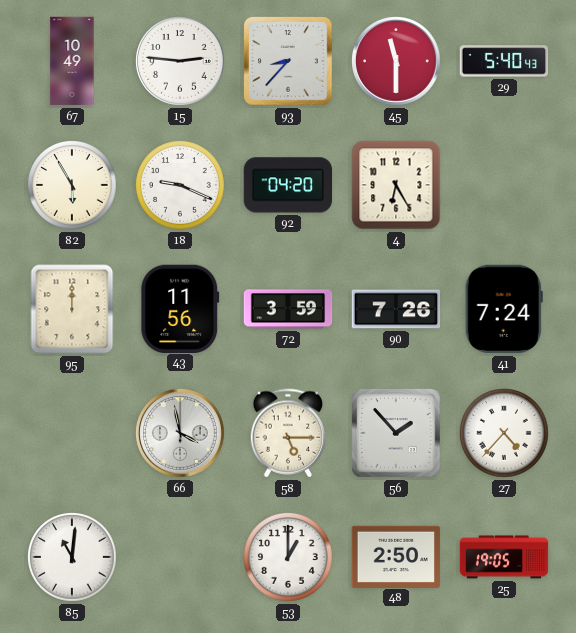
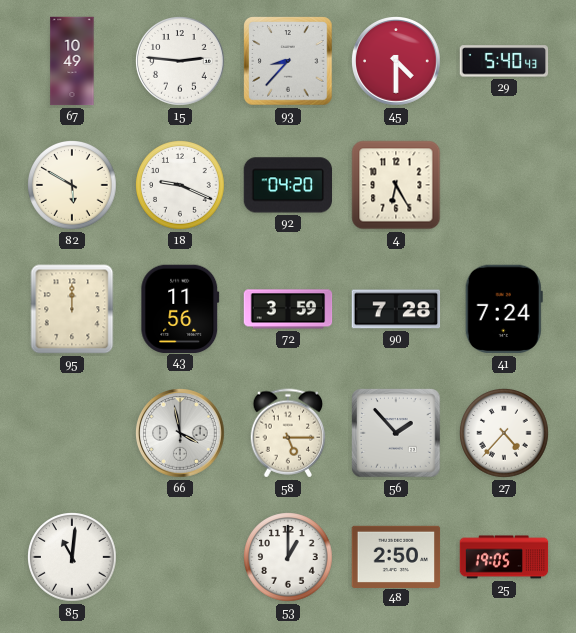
45: 11:30 -> 4:30
82: 5:55 -> 5:50
90: 7:26 -> 7:28
